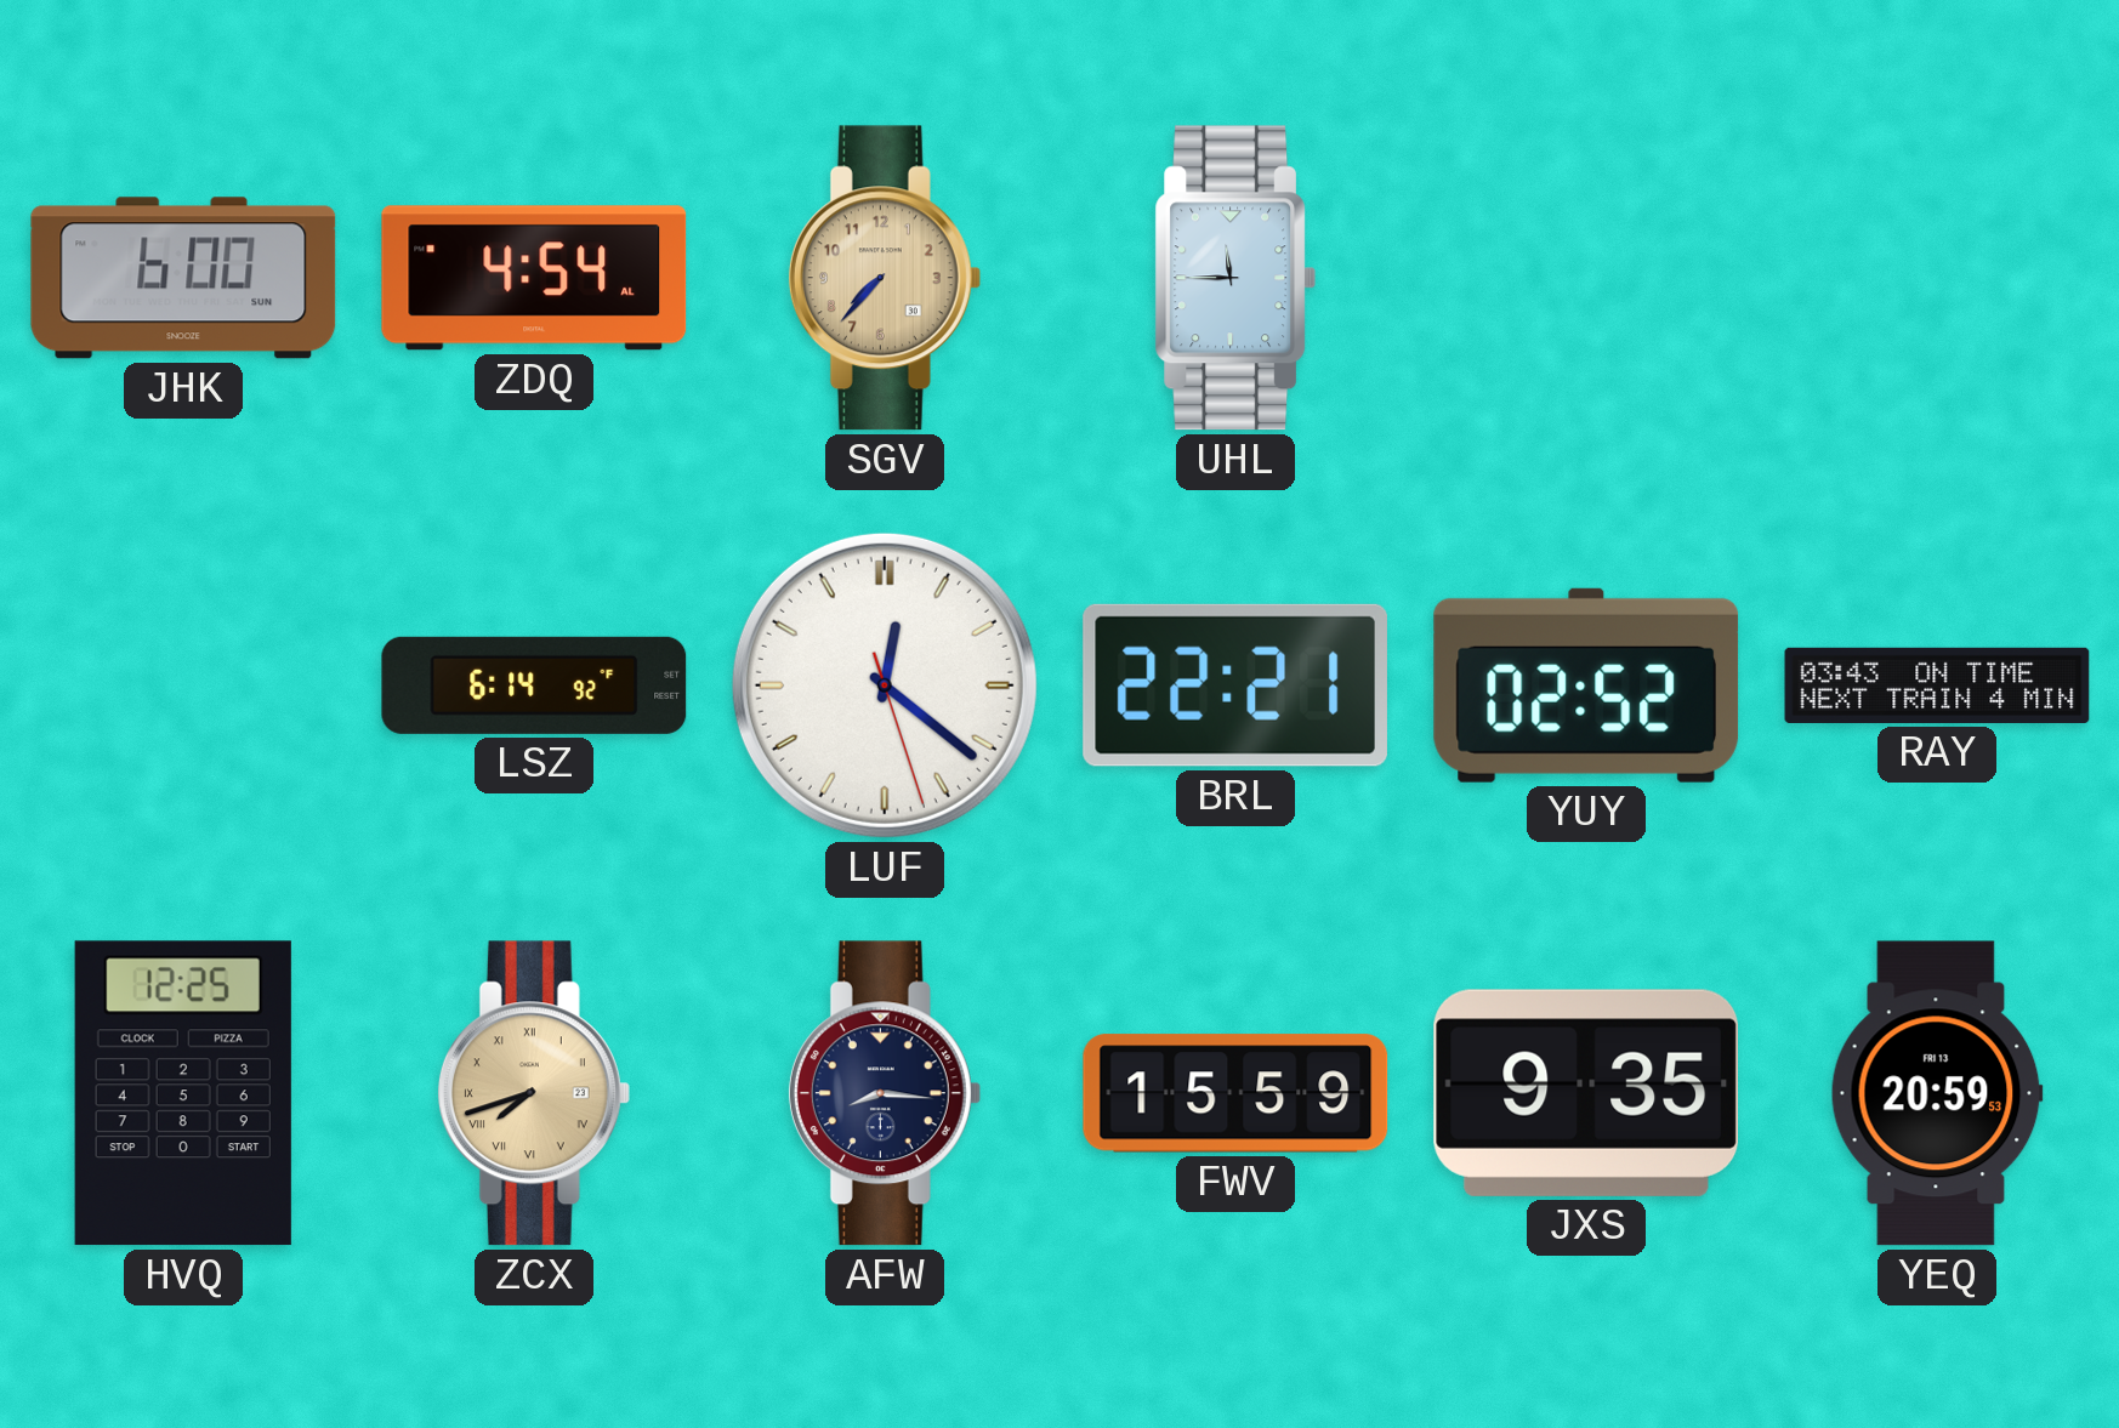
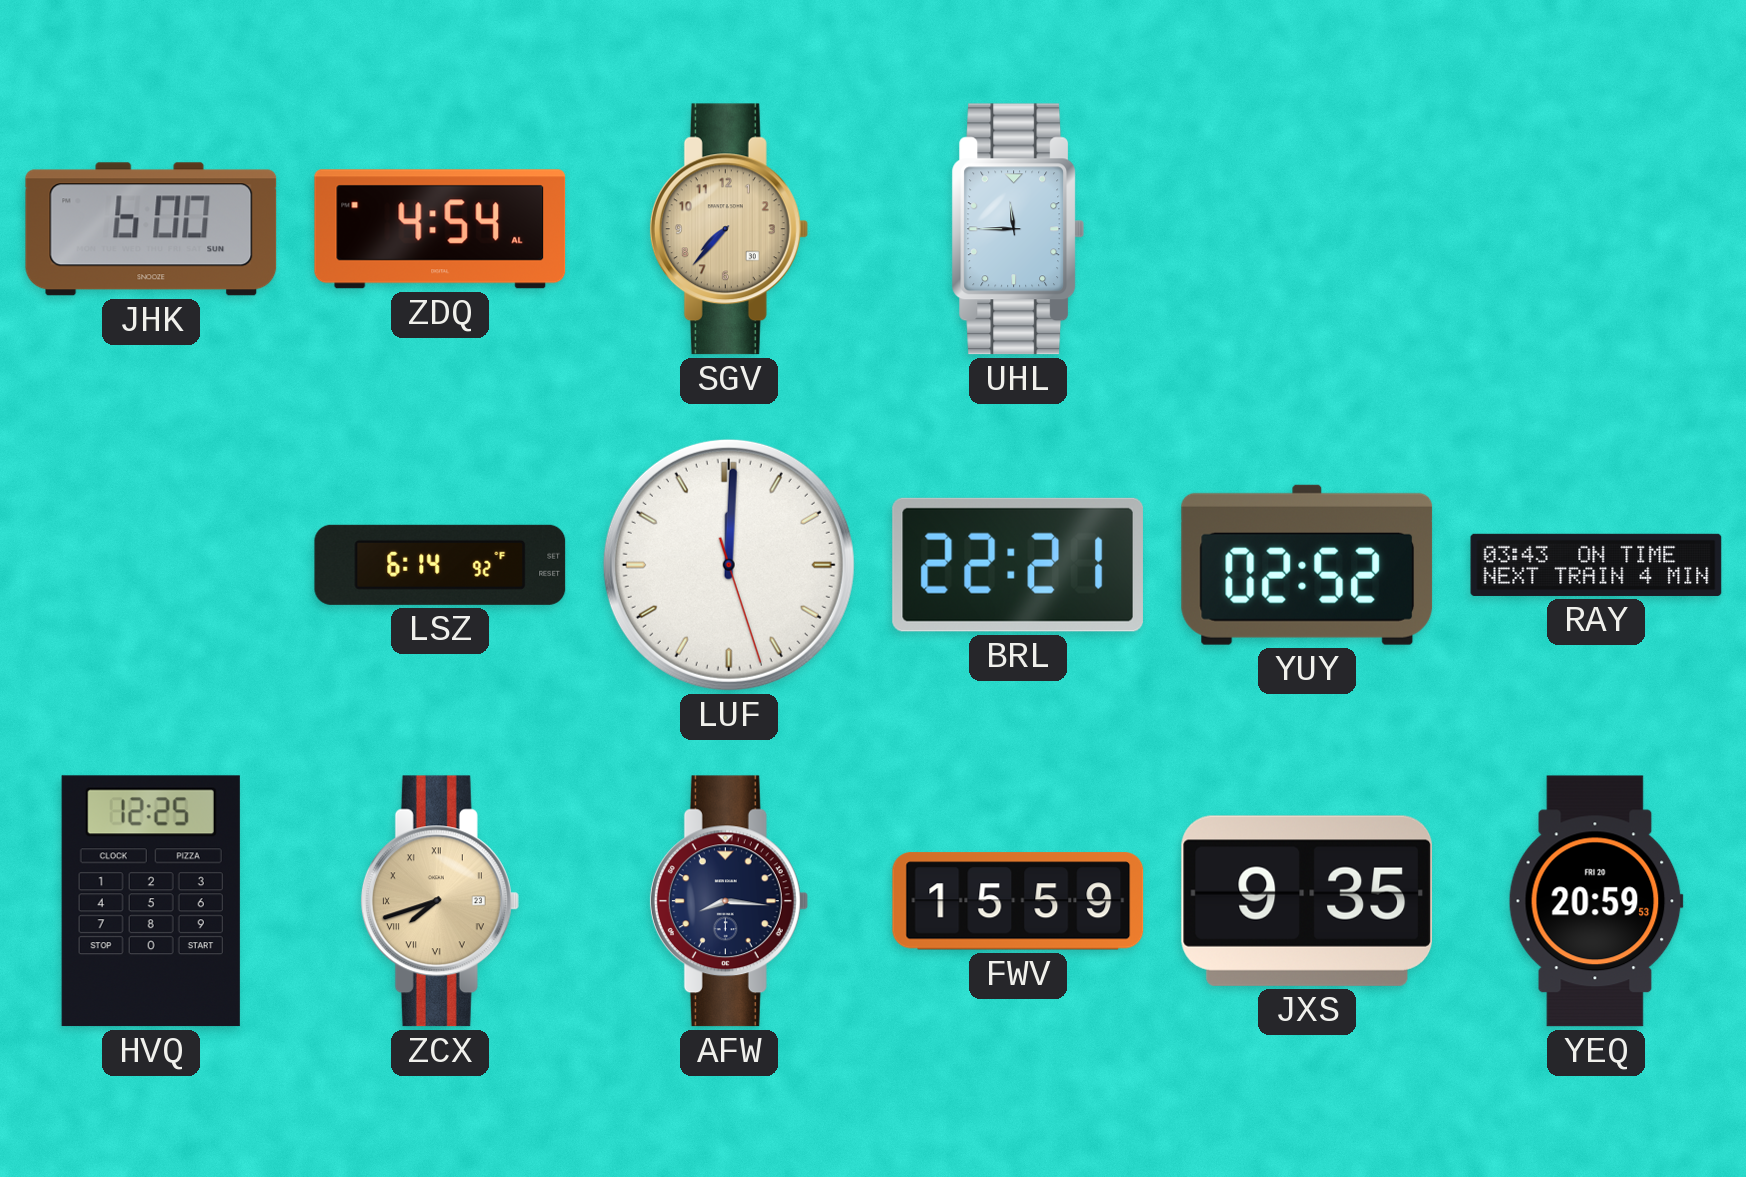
LUF: 12:21 -> 12:00
YEQ date: FRI 13 -> FRI 20
